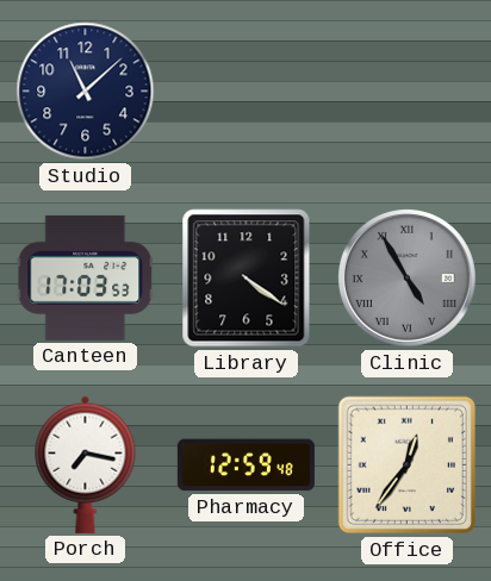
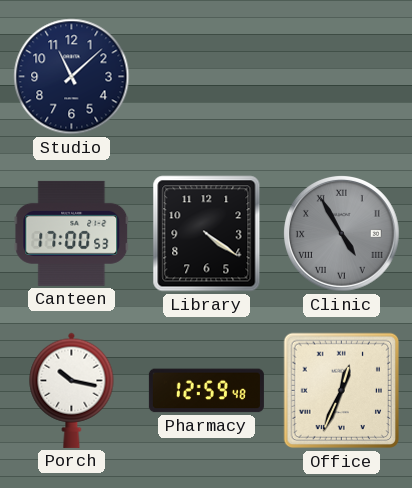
Canteen: 17:03 -> 17:00
Porch: 7:17 -> 10:17
Office: 12:36 -> 12:34
